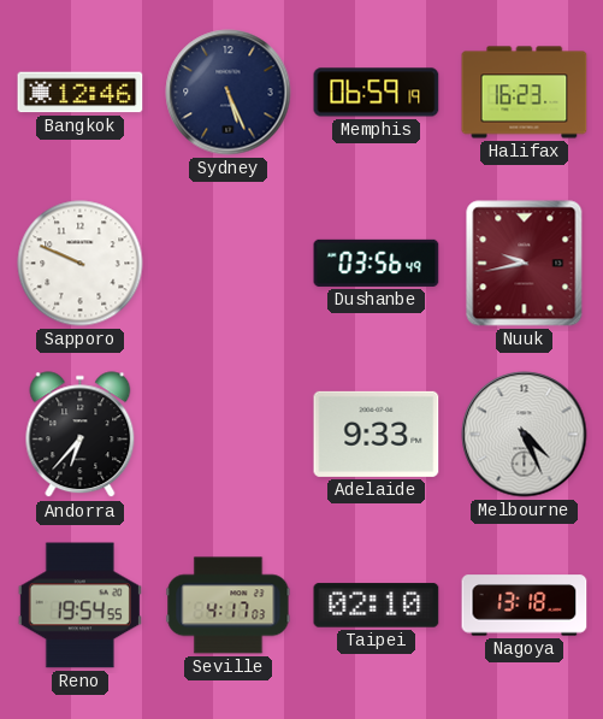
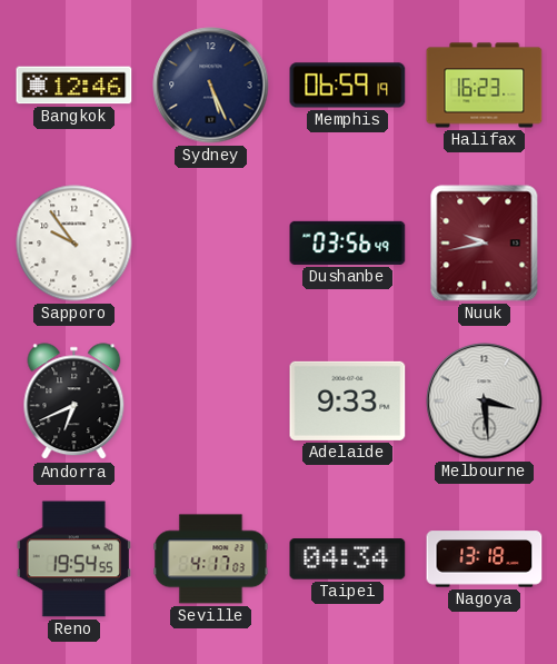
Sapporo: 9:49 -> 9:54
Andorra: 6:37 -> 6:41
Melbourne: 4:26 -> 3:29
Taipei: 02:10 -> 04:34
